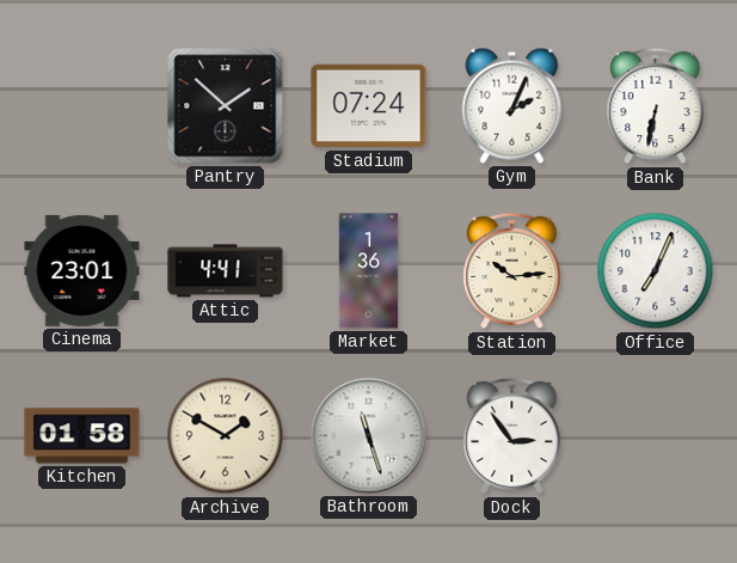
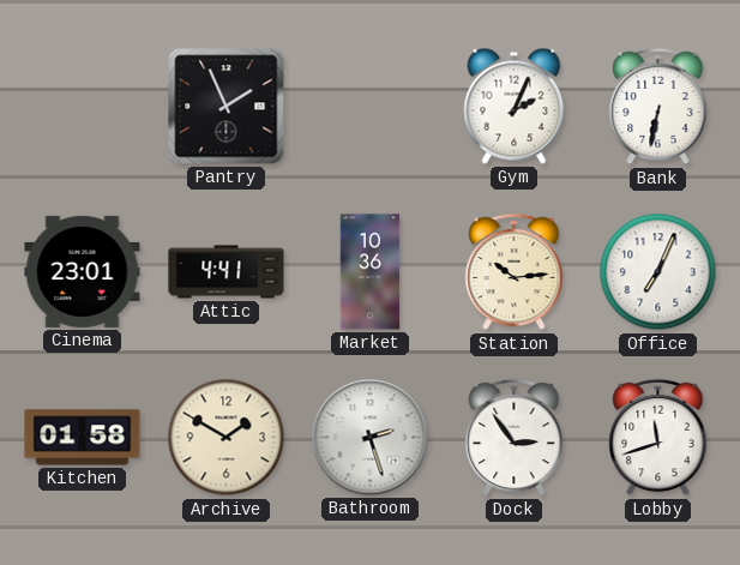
Pantry: 1:52 -> 1:56
Stadium: 07:24 -> none
Market: 1:36 -> 10:36
Bathroom: 11:27 -> 2:27
Lobby: none -> 11:42
